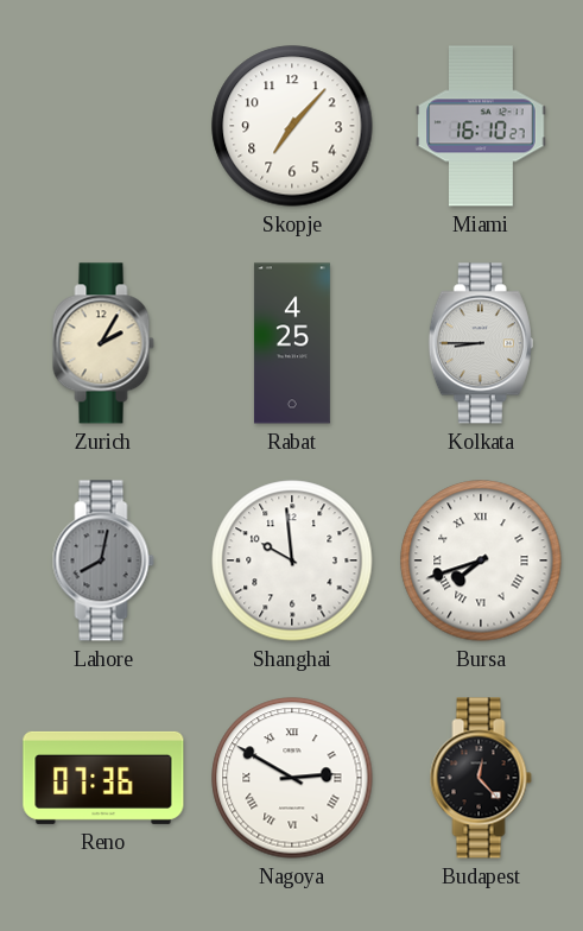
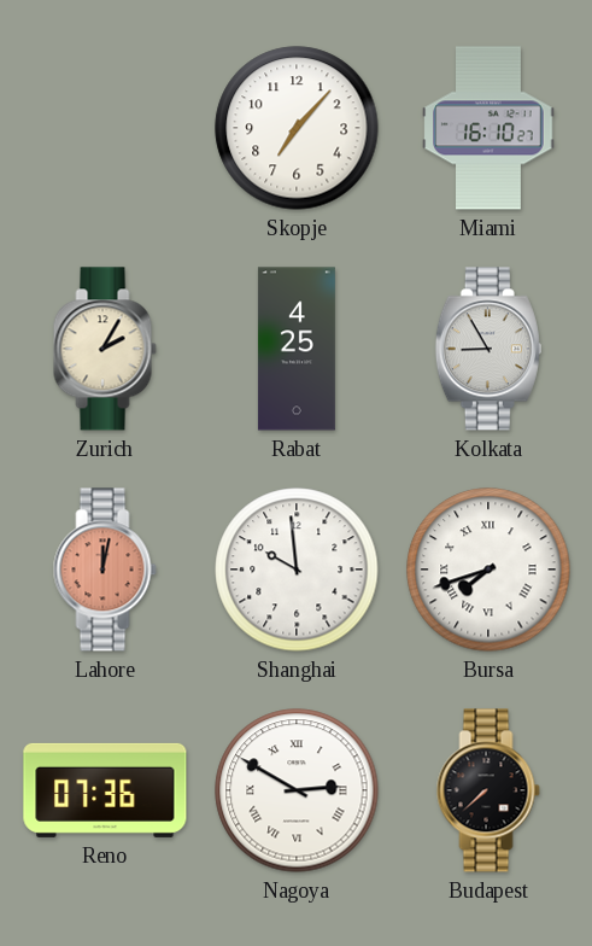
Kolkata: 8:45 -> 8:55
Lahore: 8:02 -> 12:02
Lahore dial: grey -> salmon
Budapest: 12:23 -> 7:38
